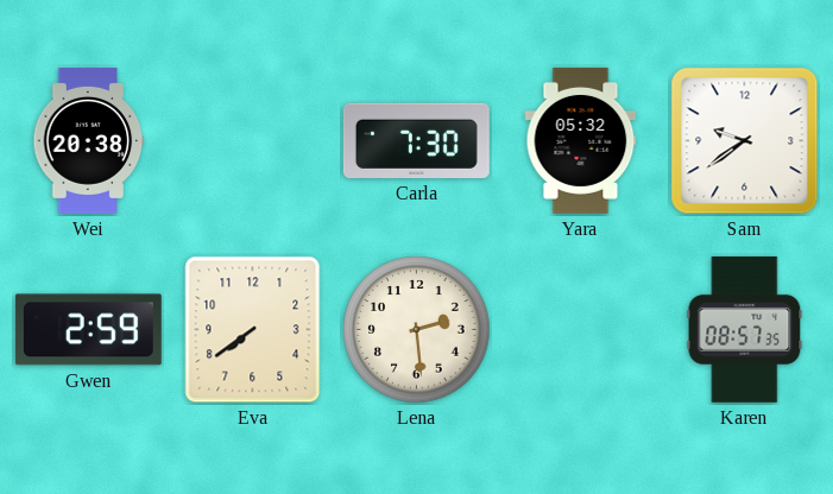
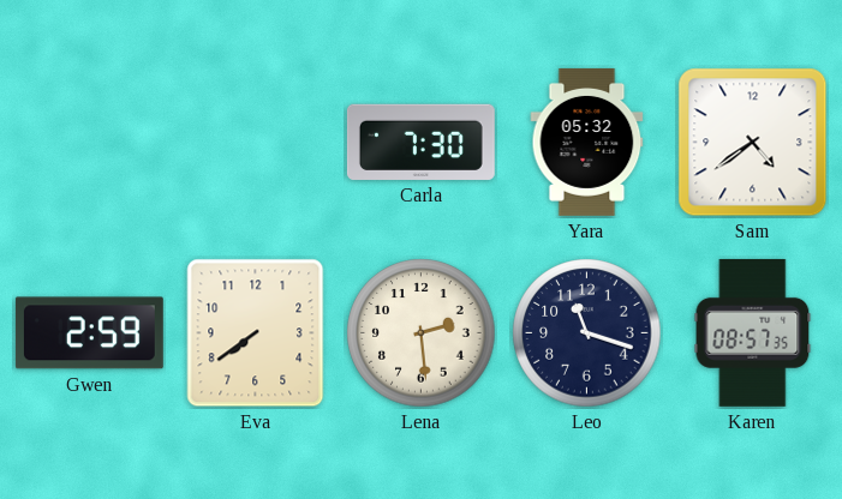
Wei: 20:38 -> none
Sam: 9:39 -> 4:39
Leo: none -> 11:18
